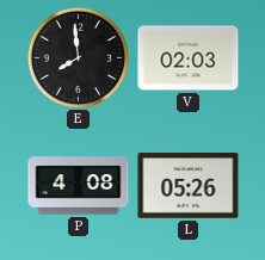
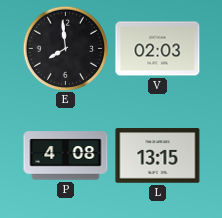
L: 05:26 -> 13:15
